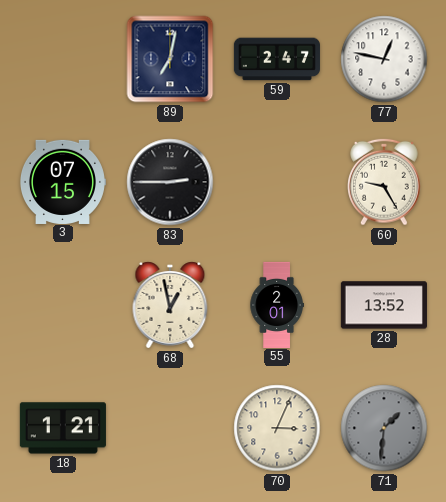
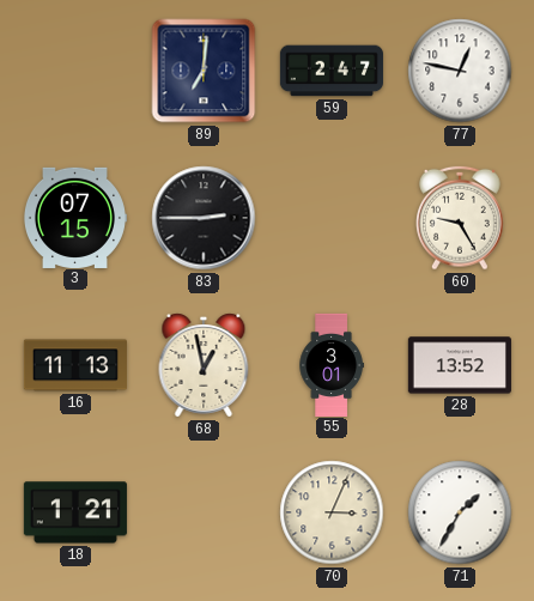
89: 7:02 -> 7:01
16: none -> 11:13
55: 2:01 -> 3:01
71: 1:31 -> 1:35
71 dial: grey -> white
